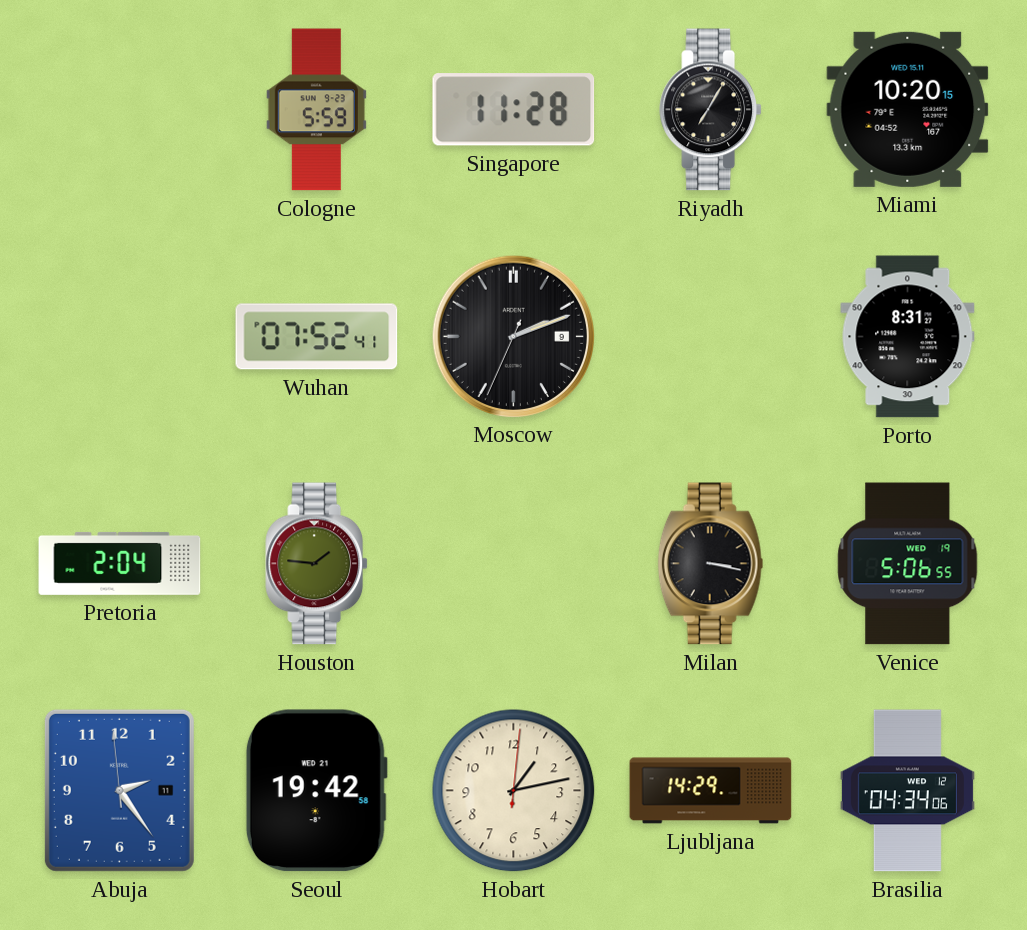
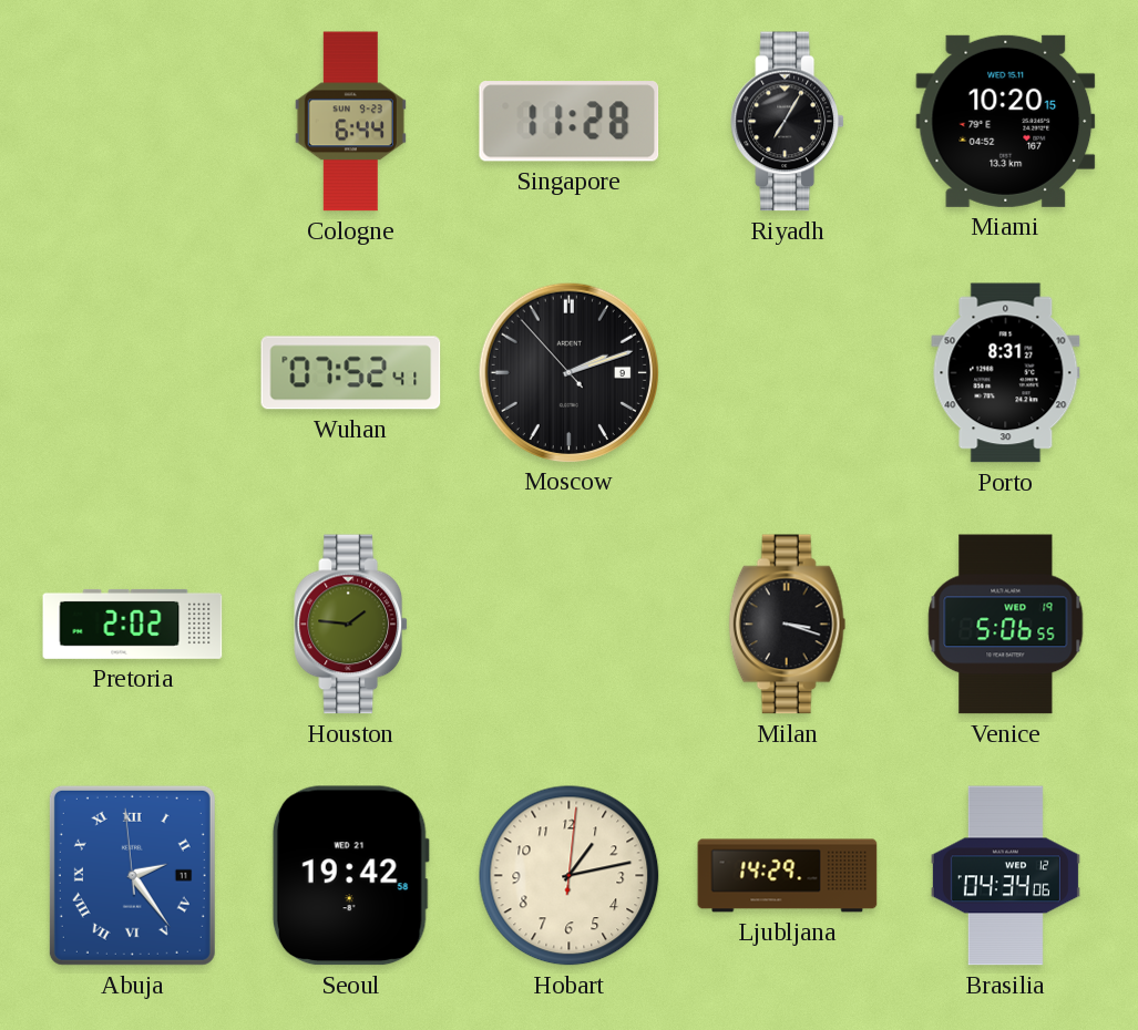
Cologne: 5:59 -> 6:44
Moscow: 2:11:34 -> 2:11:53
Pretoria: 2:04 -> 2:02
Milan: 3:17 -> 3:18
Abuja numerals: Arabic -> Roman
